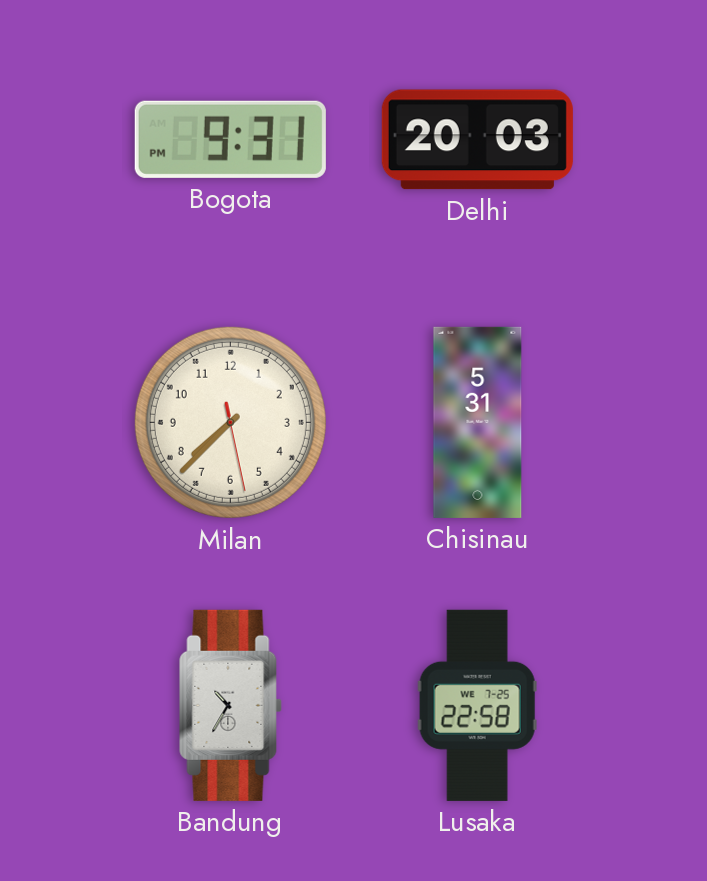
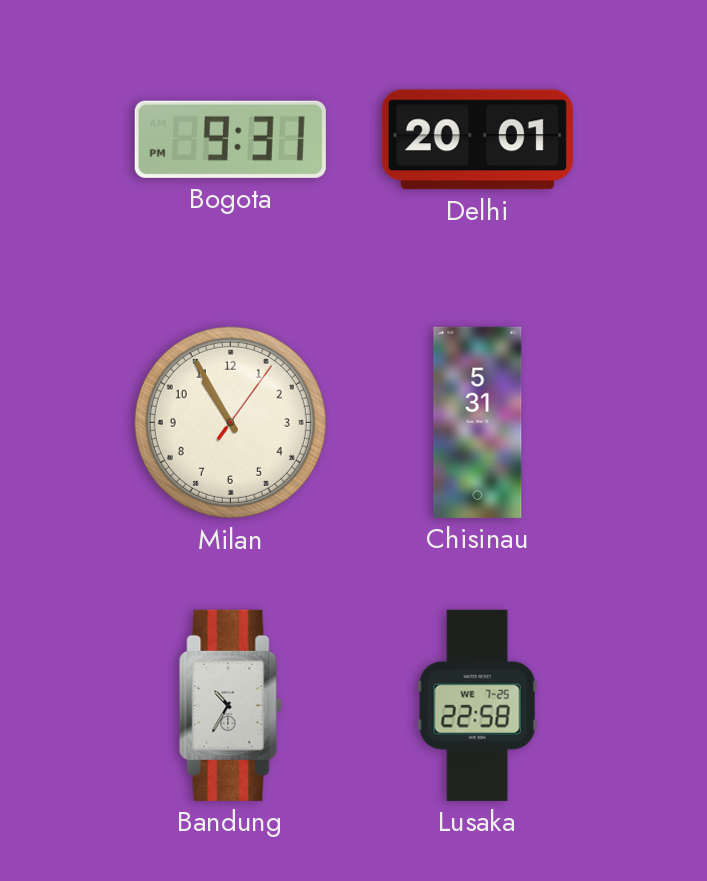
Delhi: 20:03 -> 20:01
Milan: 7:37 -> 10:55
